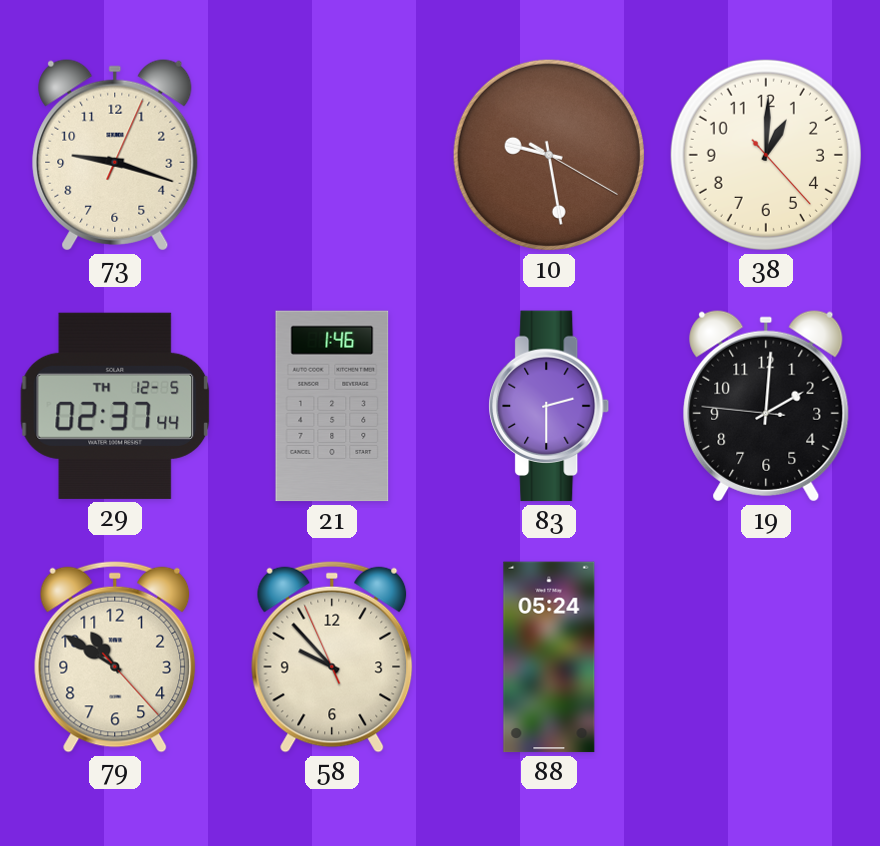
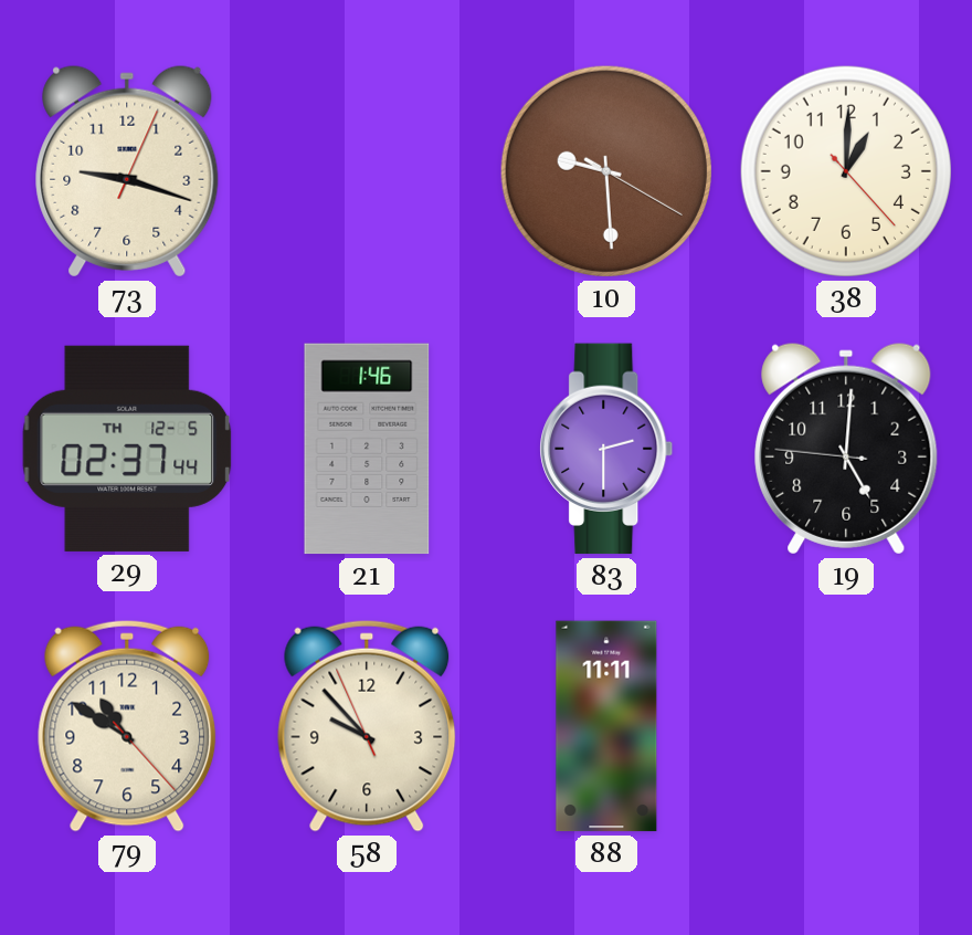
10: 9:28 -> 9:29
19: 2:00 -> 5:00
88: 05:24 -> 11:11
